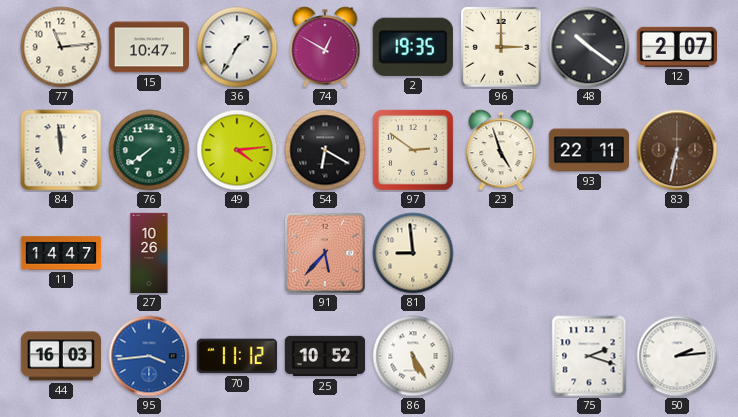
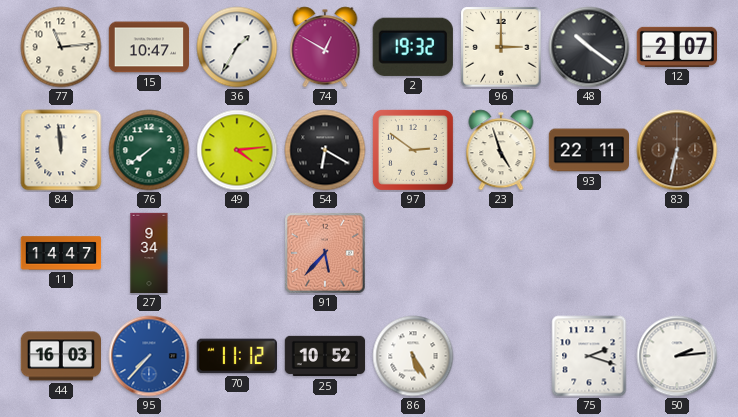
2: 19:35 -> 19:32
27: 10:26 -> 9:34
81: 8:59 -> none
95: 3:44 -> 7:37
